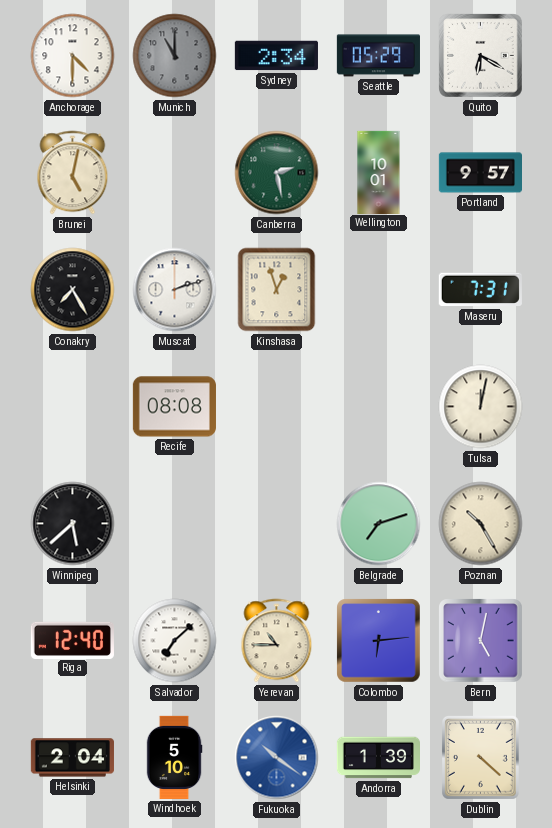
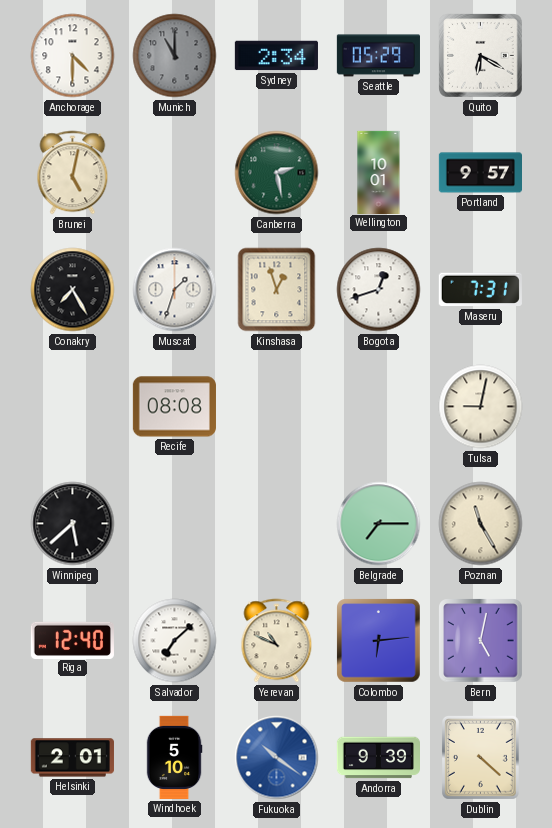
Muscat: 2:12 -> 1:33
Bogota: none -> 12:42
Tulsa: 12:02 -> 9:02
Belgrade: 7:12 -> 7:15
Poznan: 10:25 -> 11:25
Yerevan: 10:45 -> 10:49
Helsinki: 2:04 -> 2:01
Andorra: 1:39 -> 9:39
